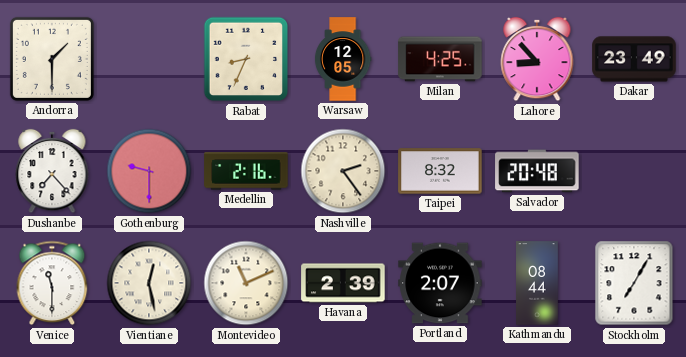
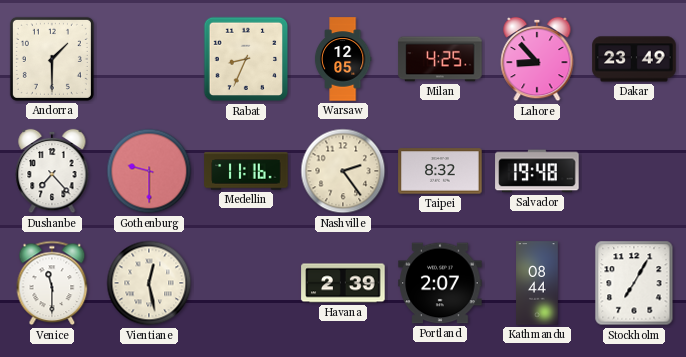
Medellin: 2:16 -> 11:16
Salvador: 20:48 -> 19:48
Montevideo: 11:11 -> none
